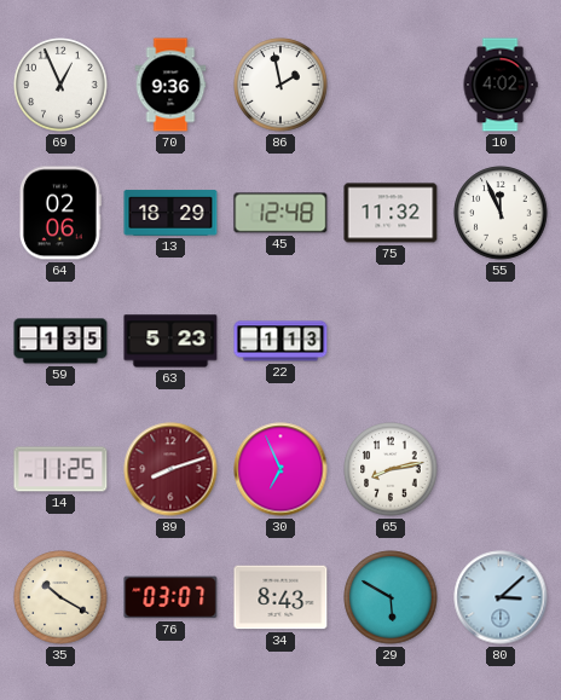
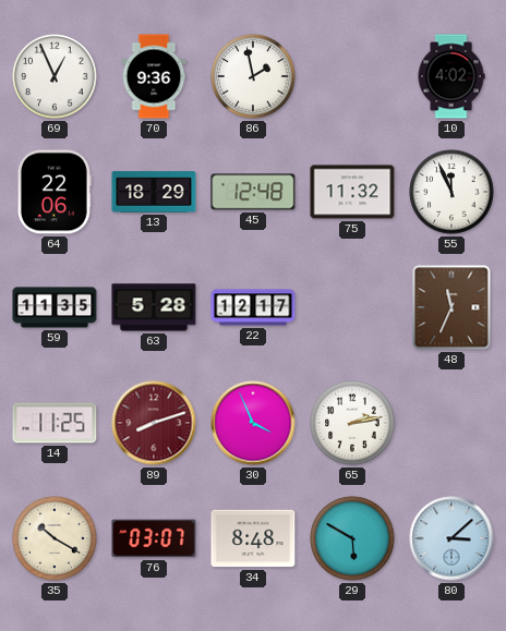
64: 02:06 -> 22:06
59: 1:35 -> 11:35
63: 5:23 -> 5:28
22: 1:13 -> 12:17
48: none -> 11:34
30: 6:56 -> 3:56
65: 8:13 -> 2:13
34: 8:43 -> 8:48
